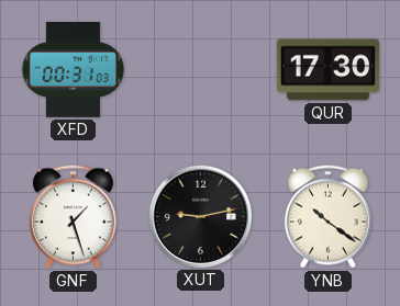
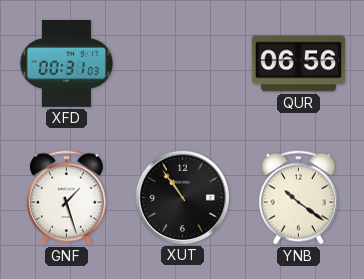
QUR: 17:30 -> 06:56
XUT: 9:13 -> 10:54
